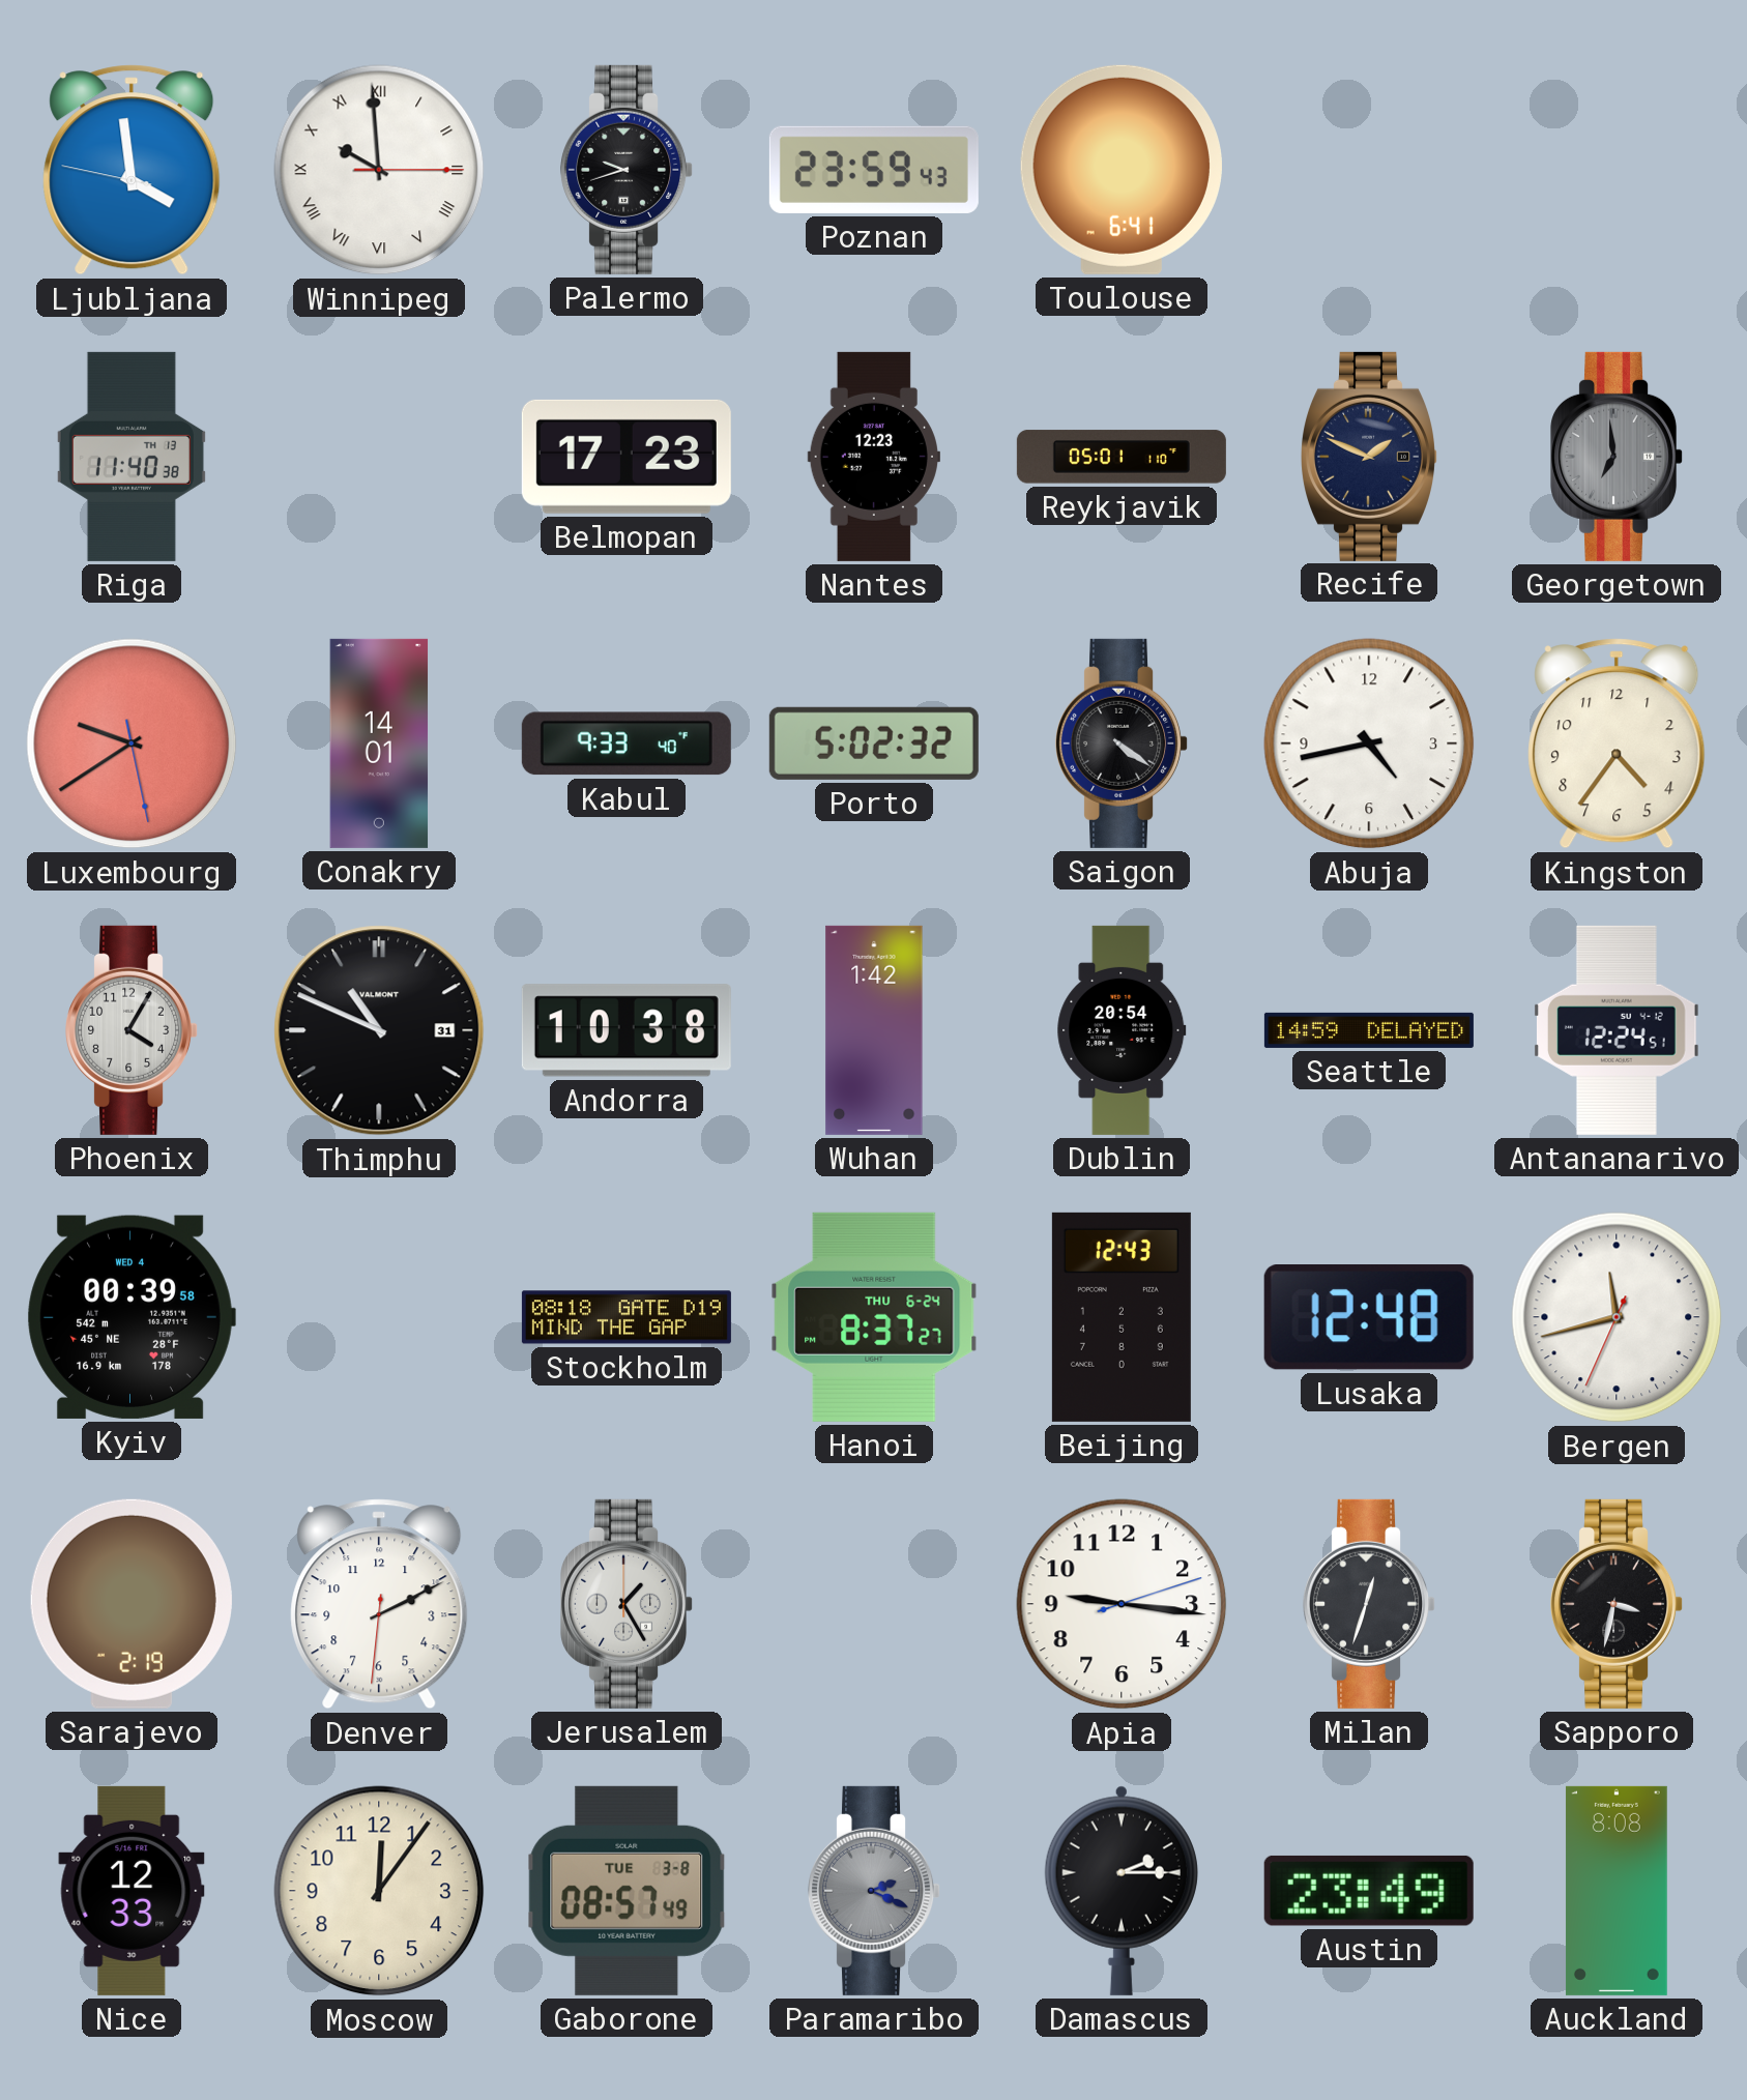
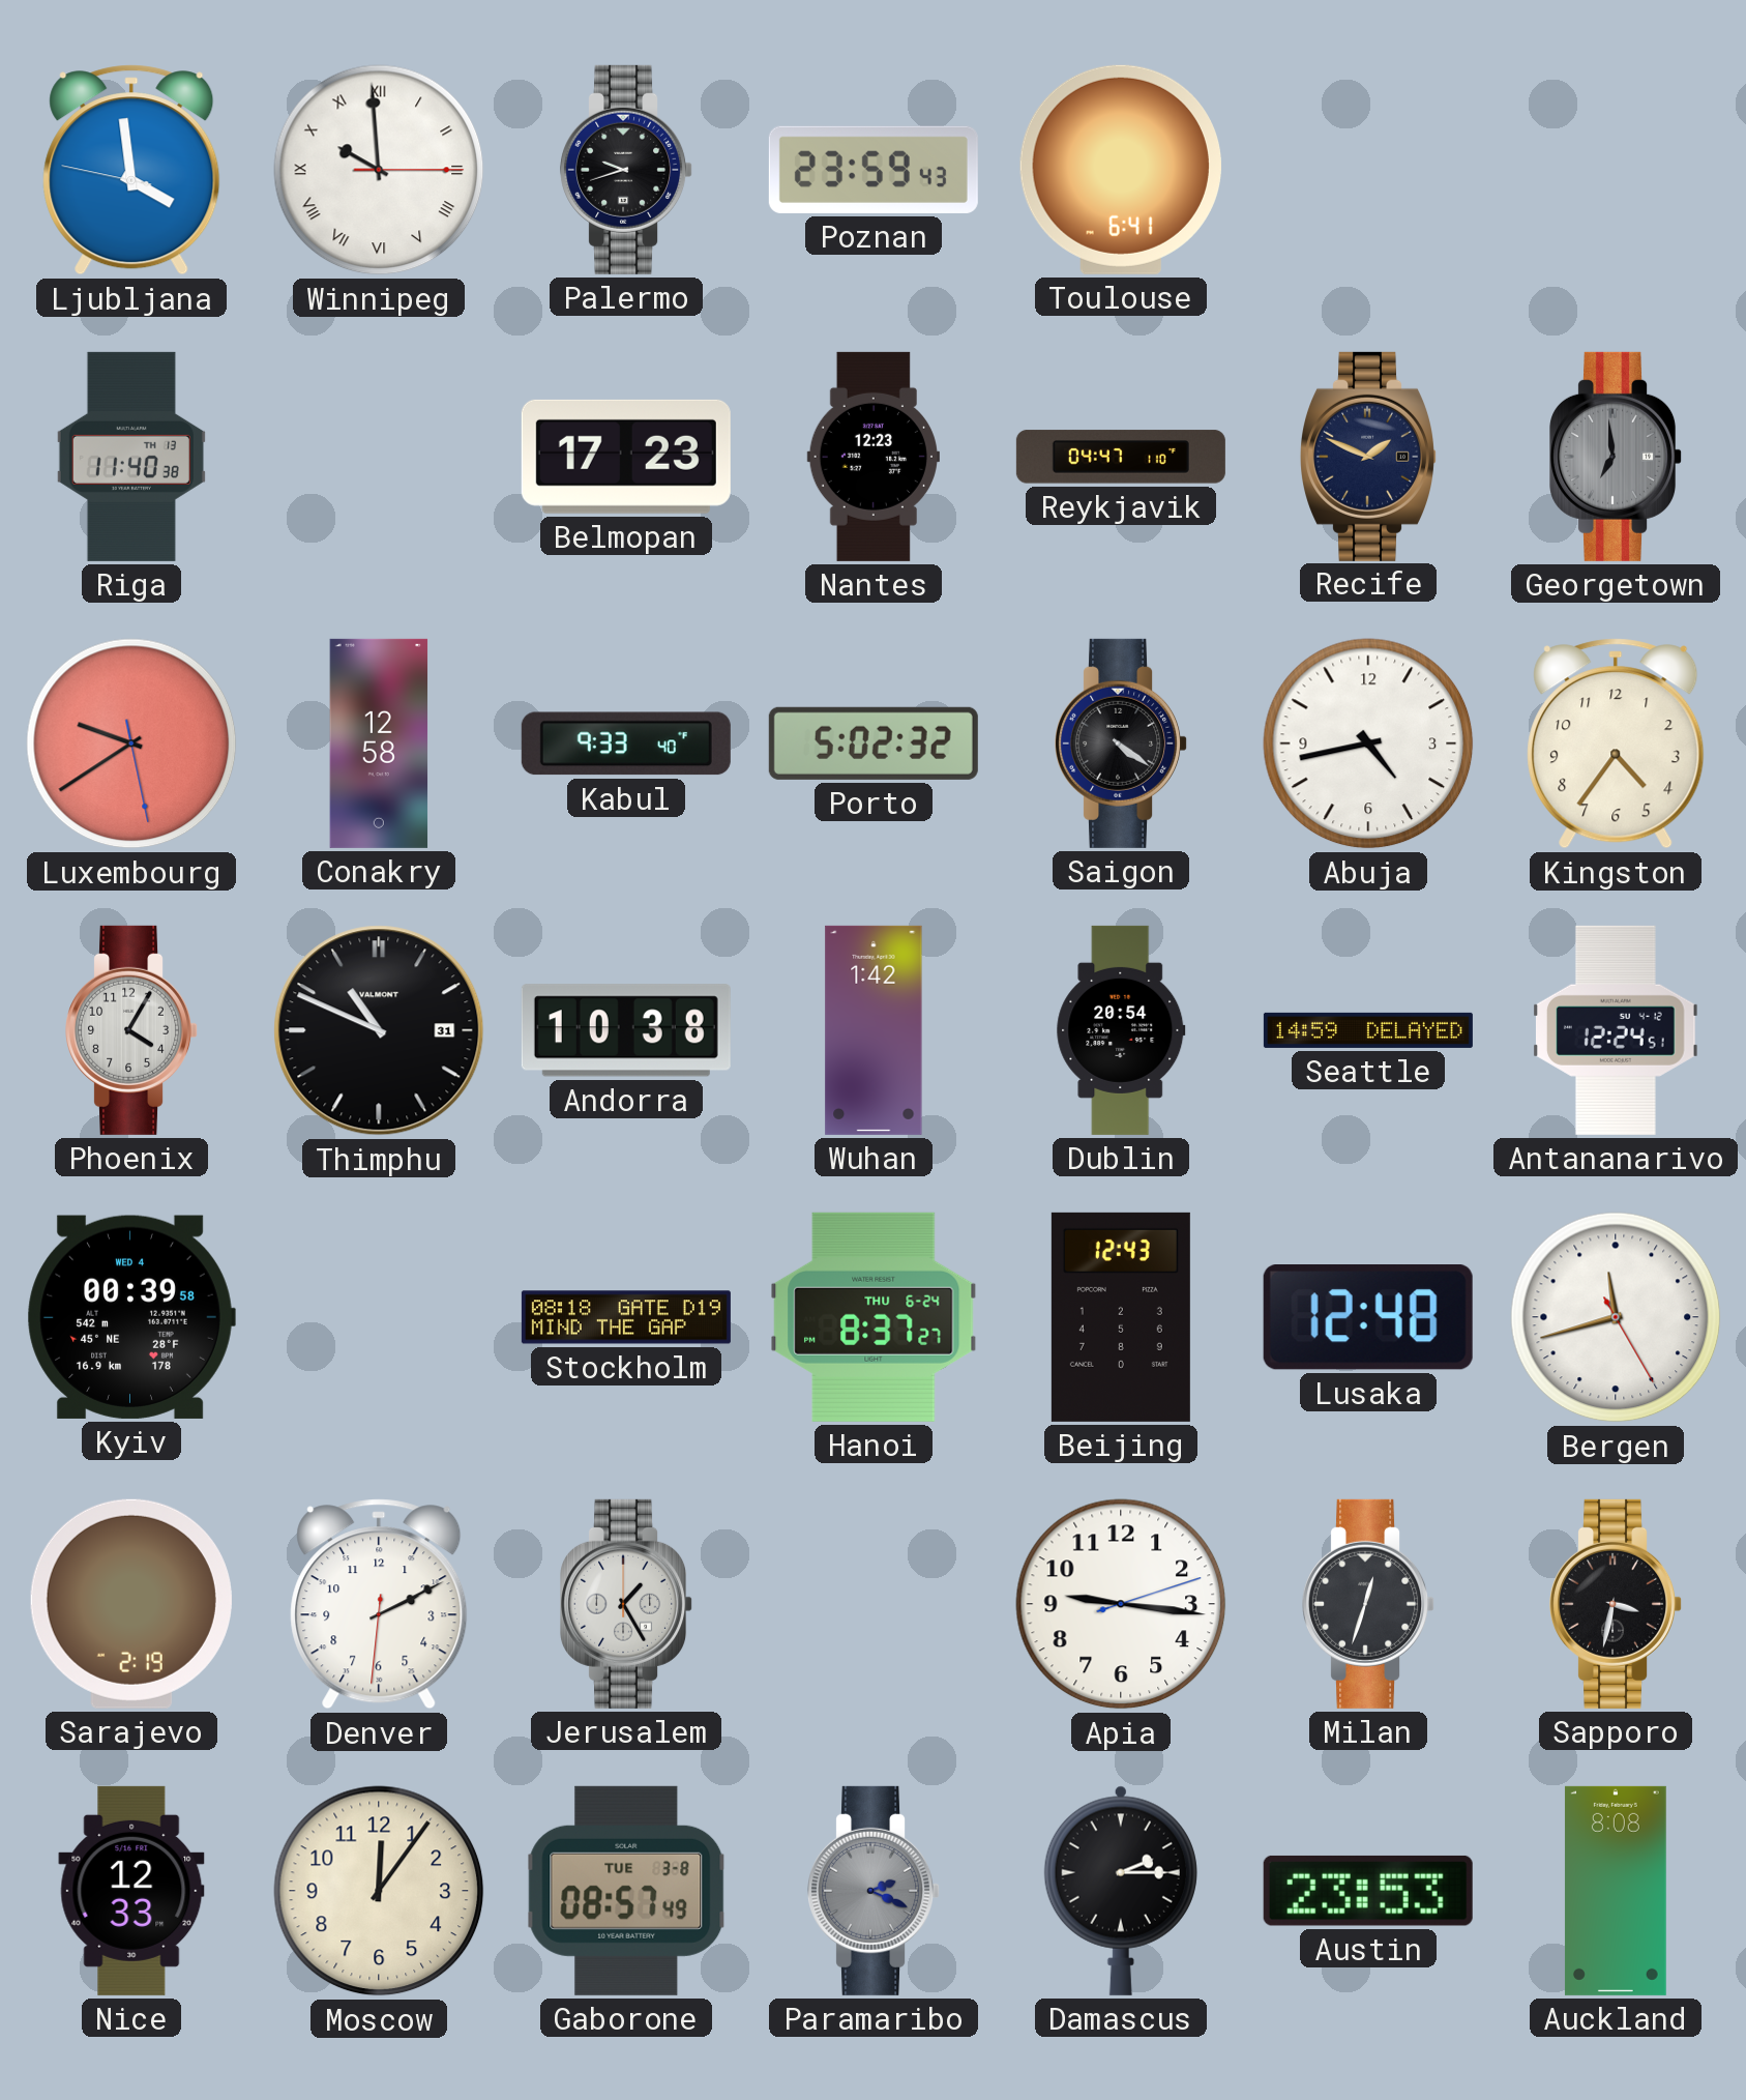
Reykjavik: 05:01 -> 04:47
Conakry: 14:01 -> 12:58
Bergen: 11:42:34 -> 11:42:25
Austin: 23:49 -> 23:53
